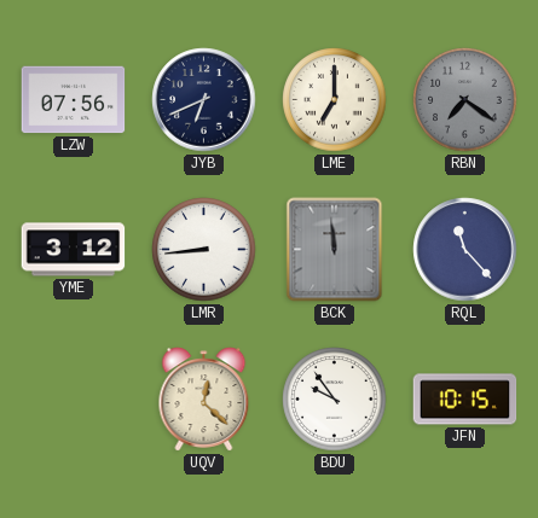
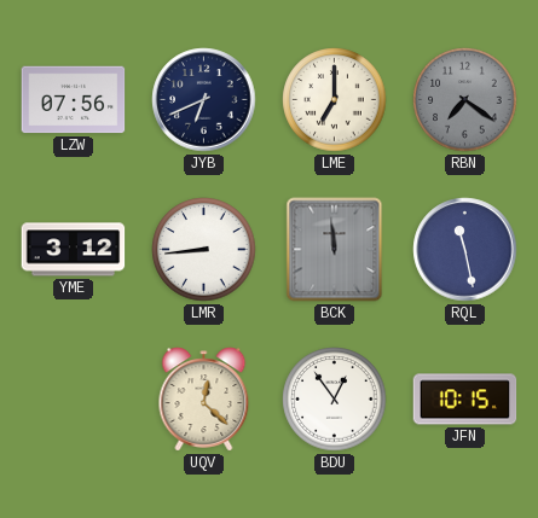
RQL: 11:23 -> 11:28
BDU: 9:54 -> 12:54
